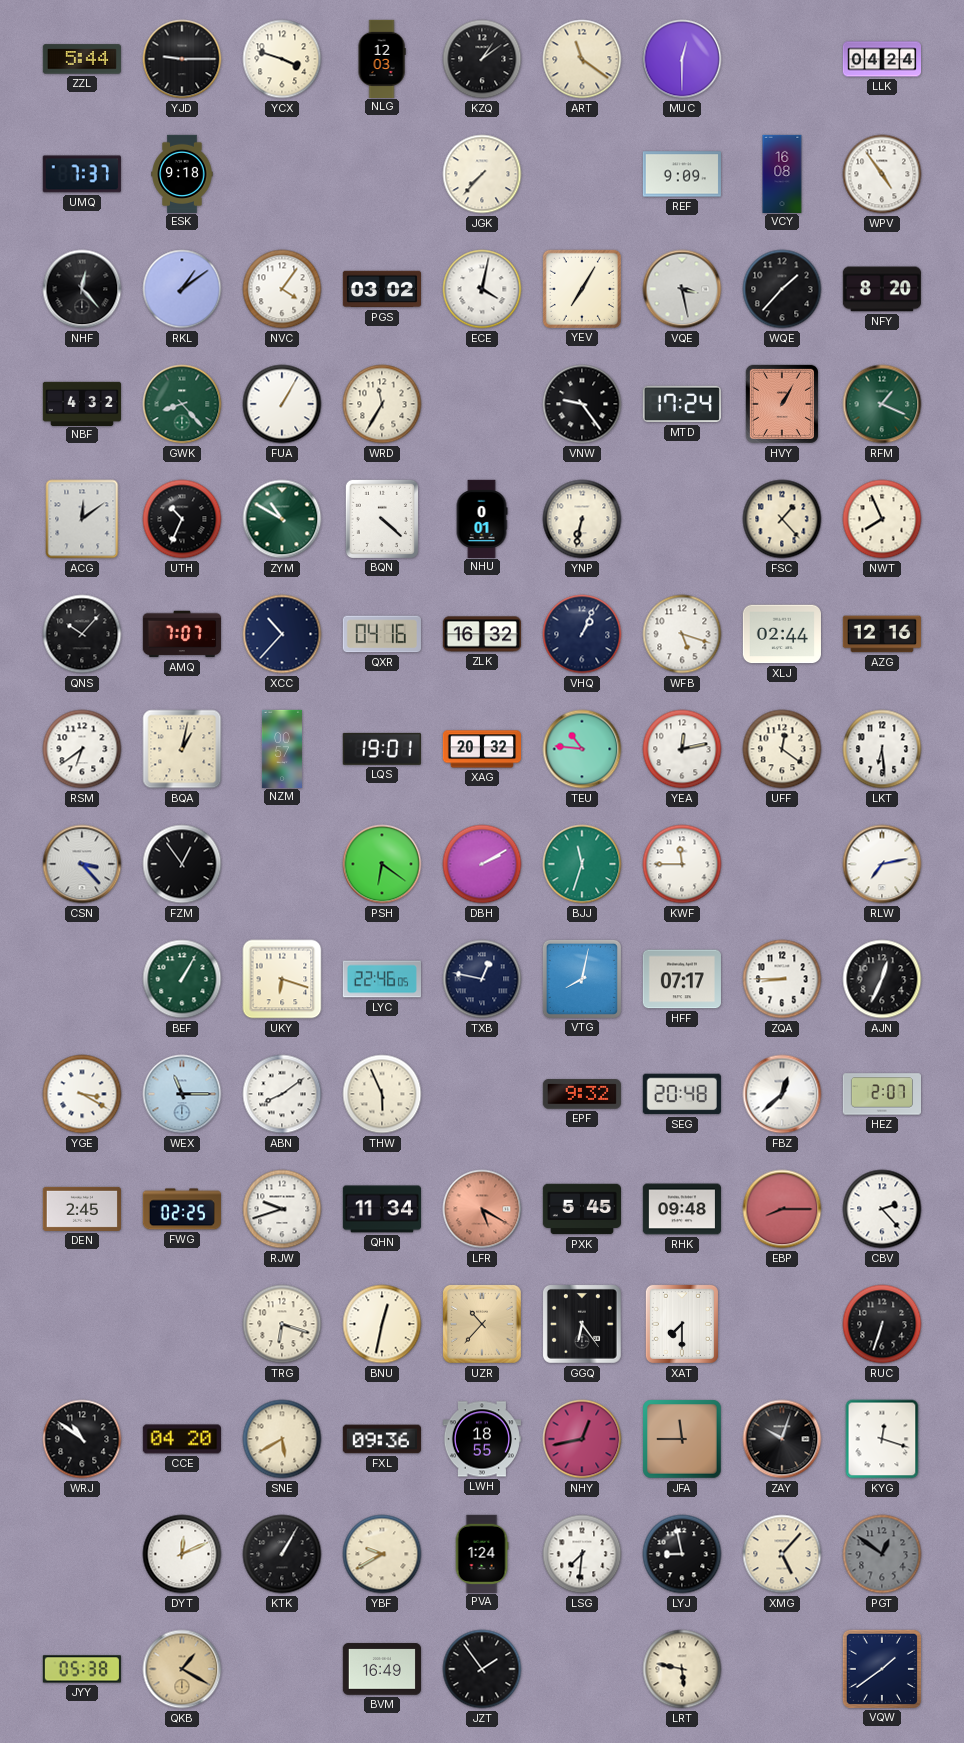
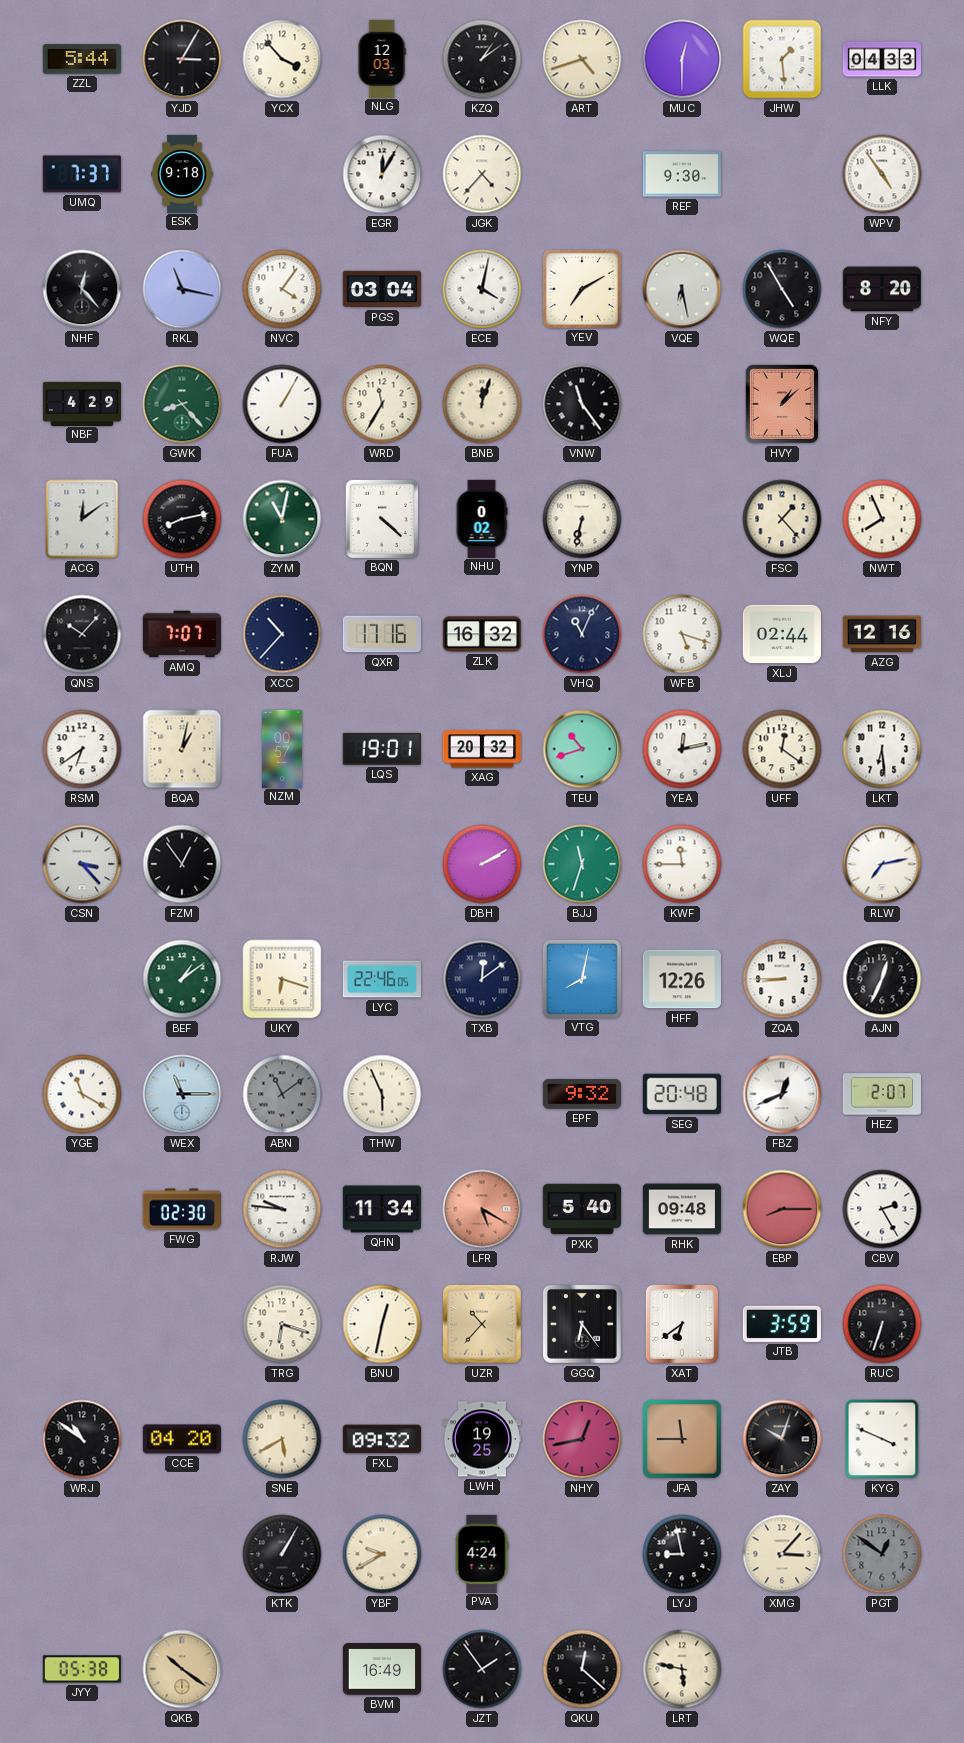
YJD: 9:15 -> 3:05
YCX: 3:48 -> 3:53
ART: 11:21 -> 4:42
JHW: none -> 1:29
LLK: 04:24 -> 04:33
EGR: none -> 12:05
JGK: 7:37 -> 4:37
REF: 9:09 -> 9:30
VCY: 16:08 -> none
RKL: 1:09 -> 11:17
PGS: 03:02 -> 03:04
YEV: 7:05 -> 7:10
VQE: 3:28 -> 6:28
WQE: 1:37 -> 4:55
NBF: 4:32 -> 4:29
BNB: none -> 12:03
VNW: 9:24 -> 11:24
MTD: 17:24 -> none
HVY: 1:05 -> 1:08
RFM: 1:19 -> none
UTH: 10:34 -> 8:13
ZYM: 10:50 -> 11:02
NHU: 0:01 -> 0:02
QXR: 04:16 -> 17:16
VHQ: 1:04 -> 11:04
TEU: 10:46 -> 10:42
PSH: 6:21 -> none
BEF: 1:05 -> 1:09
TXB: 12:47 -> 12:09
HFF: 07:17 -> 12:26
YGE: 3:20 -> 11:20
ABN: 8:09 -> 11:09
ABN dial: white -> grey
FBZ: 12:38 -> 12:41
DEN: 2:45 -> none
FWG: 02:25 -> 02:30
RJW: 9:42 -> 9:46
PXK: 5:45 -> 5:40
CBV: 2:23 -> 2:25
XAT: 7:30 -> 6:39
JTB: none -> 3:59
FXL: 09:36 -> 09:32
LWH: 18:55 -> 19:25
KYG: 12:18 -> 3:49
DYT: 12:11 -> none
PVA: 1:24 -> 4:24
LSG: 7:31 -> none
XMG: 5:07 -> 3:07
QKB: 1:20 -> 10:21
QKU: none -> 12:22
VQW: 1:39 -> none
